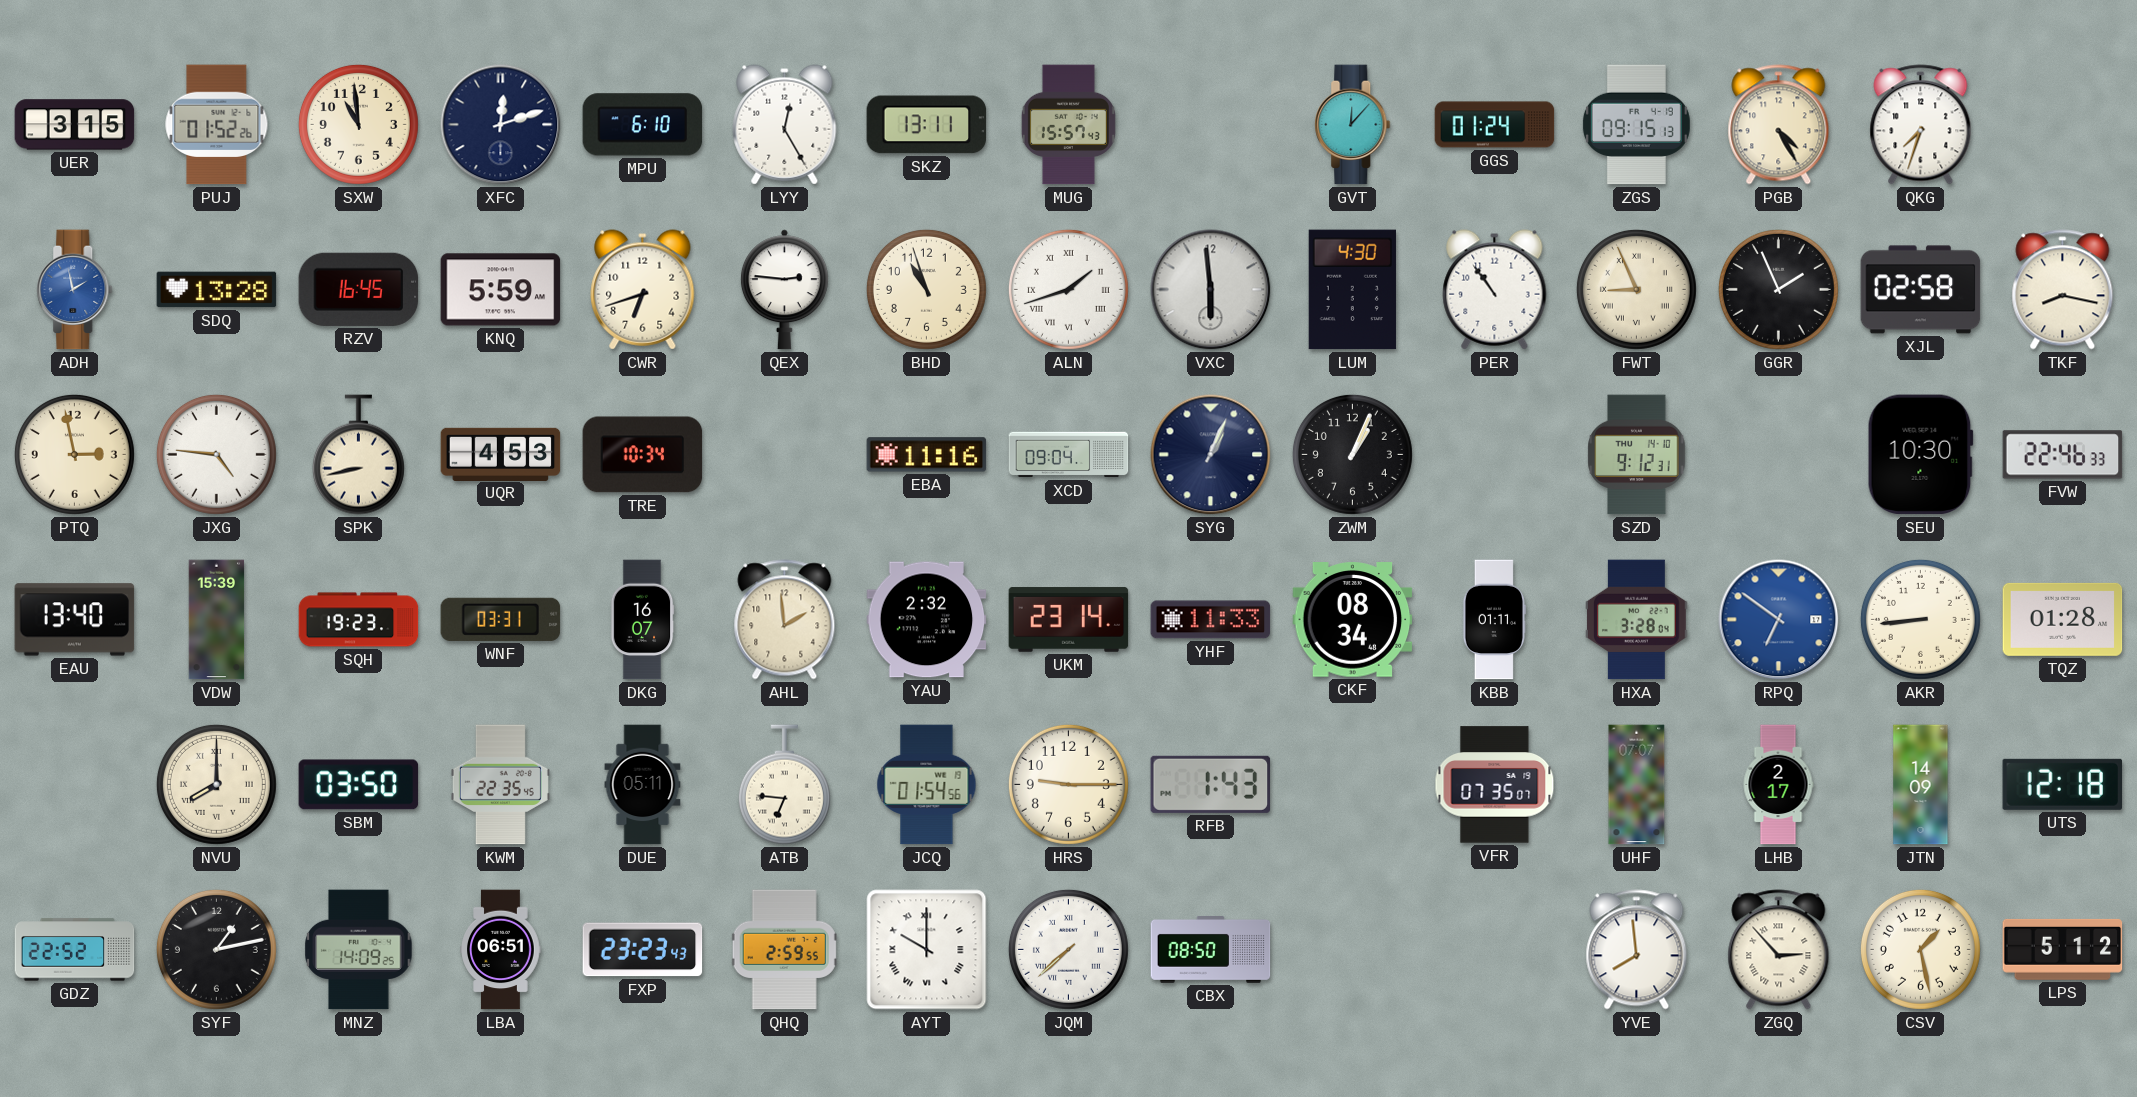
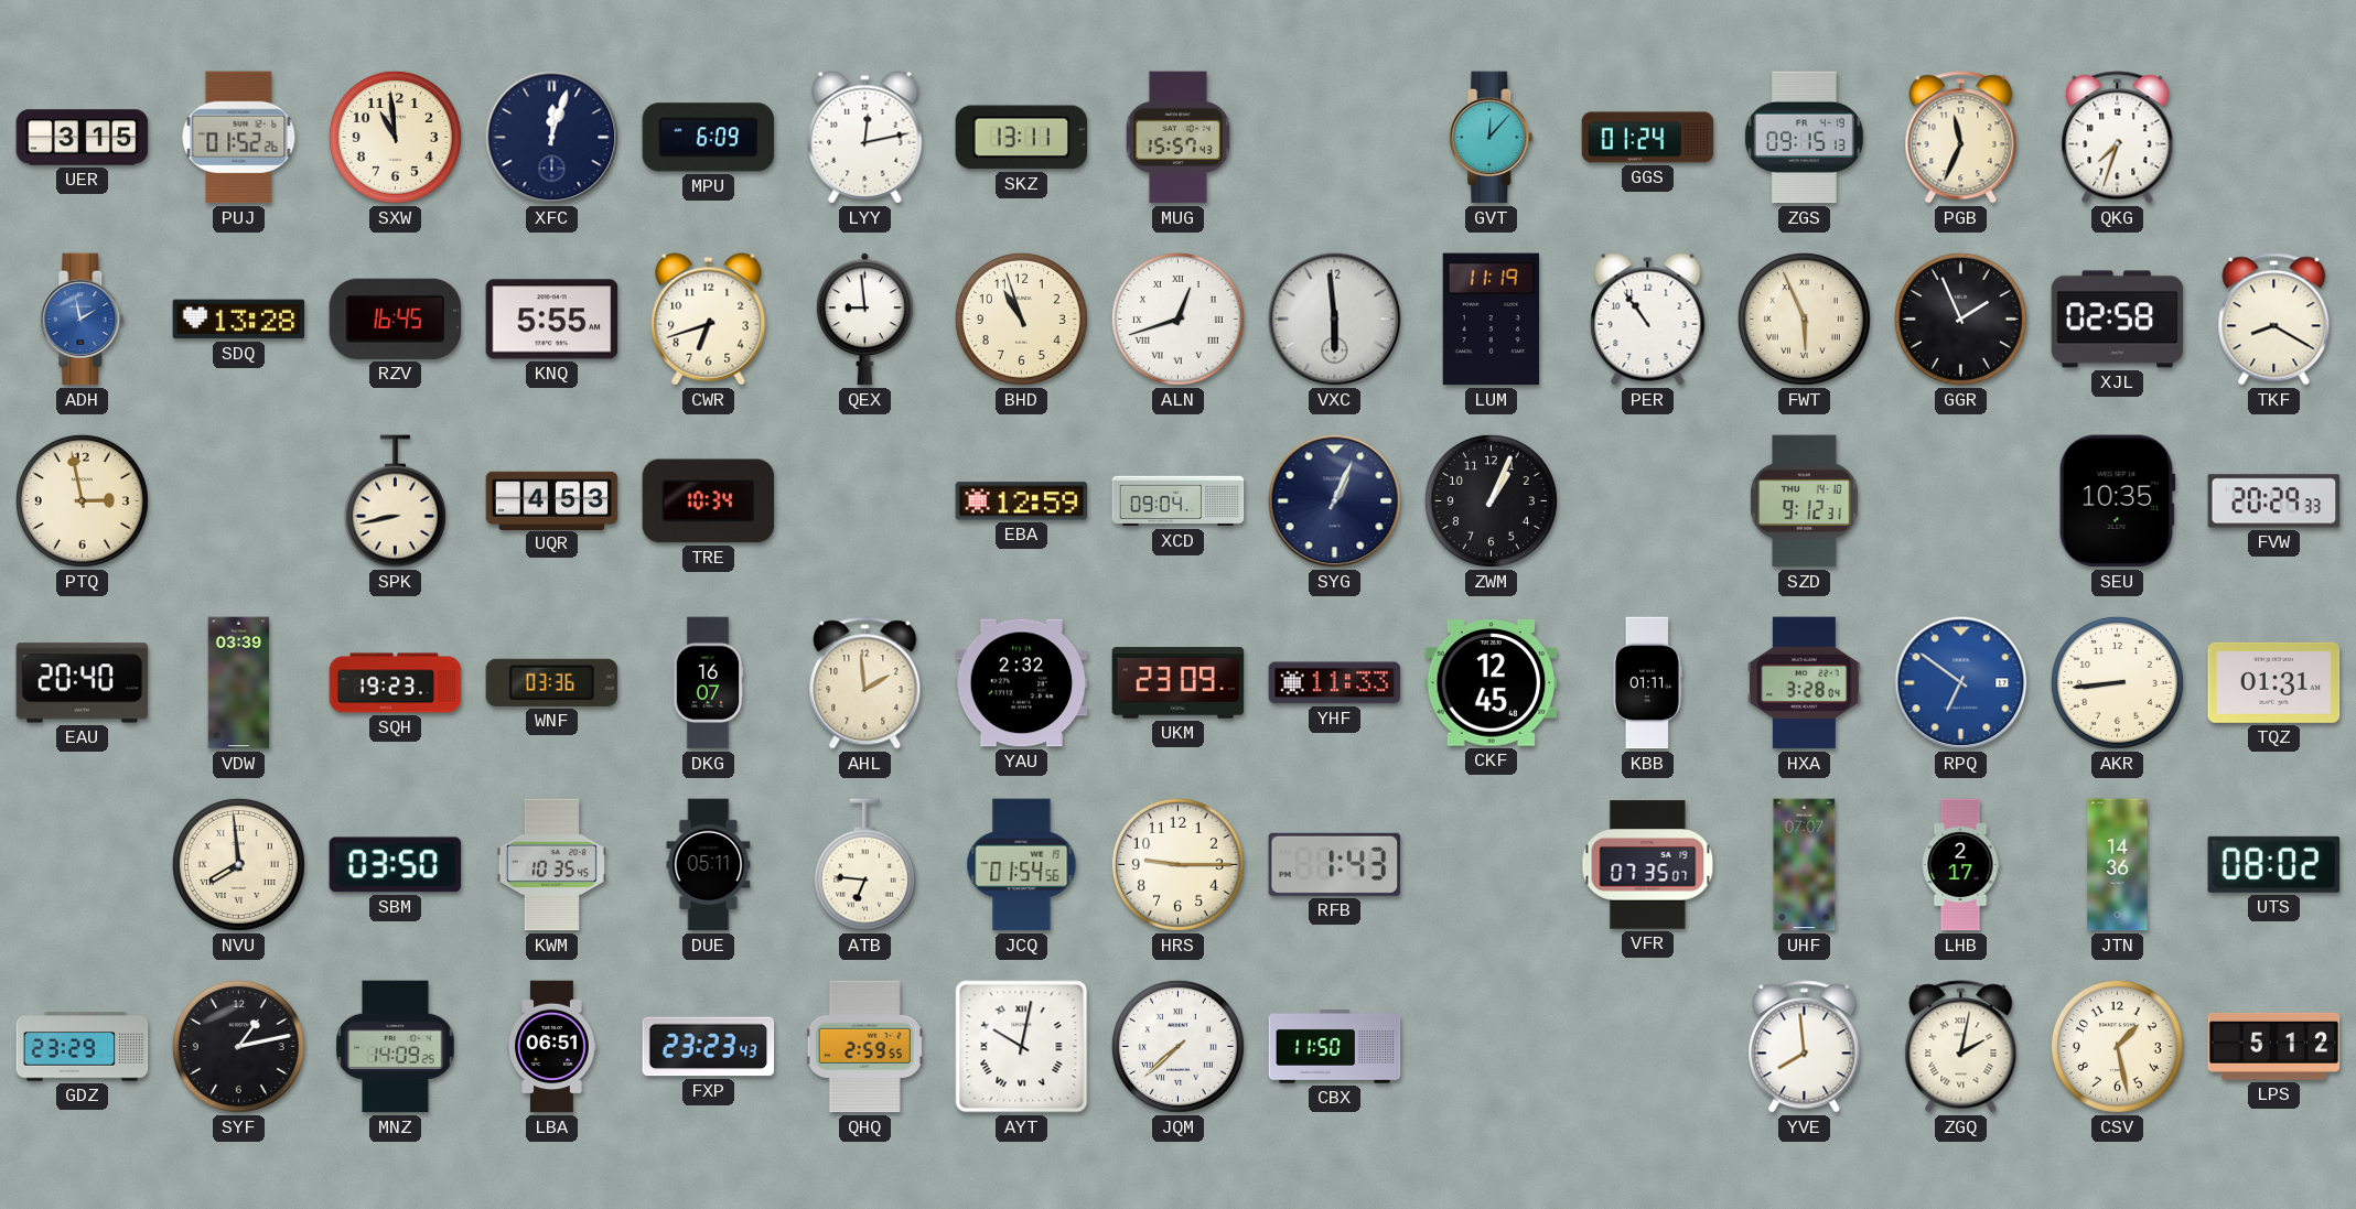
XFC: 12:12 -> 12:03
MPU: 6:10 -> 6:09
LYY: 12:25 -> 12:13
PGB: 4:25 -> 11:34
KNQ: 5:59 -> 5:55
QEX: 2:46 -> 8:59
ALN: 1:42 -> 12:42
LUM: 4:30 -> 11:19
FWT: 8:56 -> 5:56
TKF: 8:17 -> 8:20
JXG: 4:46 -> none
EBA: 11:16 -> 12:59
SEU: 10:30 -> 10:35
FVW: 22:46 -> 20:29
EAU: 13:40 -> 20:40
VDW: 15:39 -> 03:39
WNF: 03:31 -> 03:36
UKM: 23:14 -> 23:09
CKF: 08:34 -> 12:45
TQZ: 01:28 -> 01:31
NVU: 8:00 -> 7:59
KWM: 22:35 -> 10:35
JTN: 14:09 -> 14:36
UTS: 12:18 -> 08:02
GDZ: 22:52 -> 23:29
AYT: 10:00 -> 10:02
CBX: 08:50 -> 11:50
ZGQ: 2:53 -> 2:02
